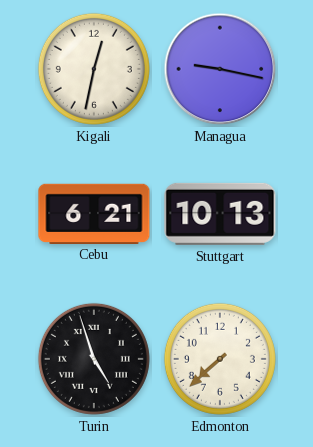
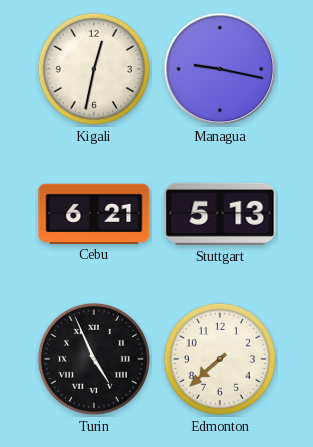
Stuttgart: 10:13 -> 5:13
Turin: 4:57 -> 4:56
